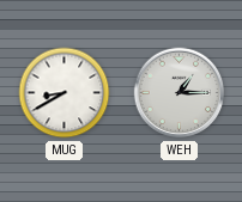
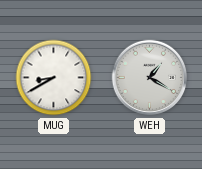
WEH: 1:15 -> 1:20
